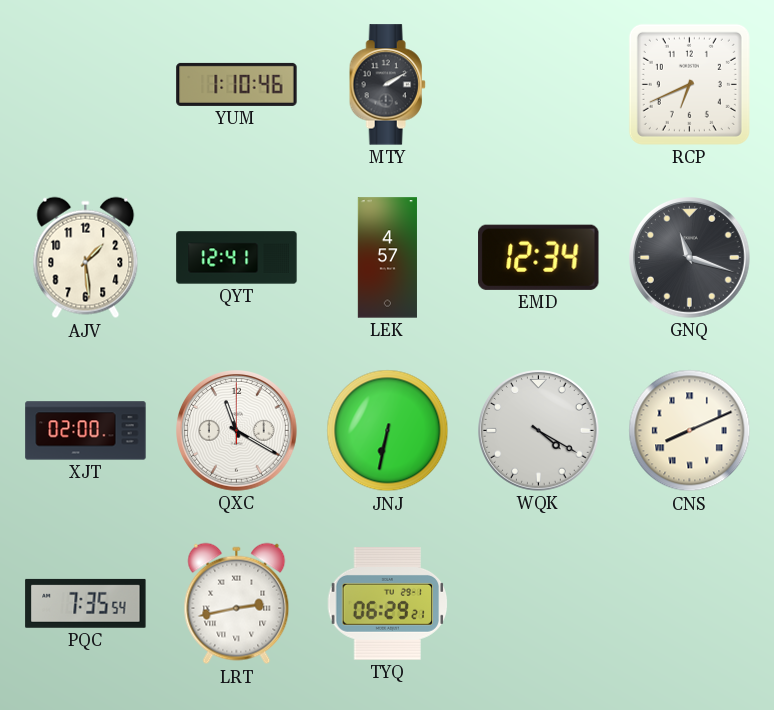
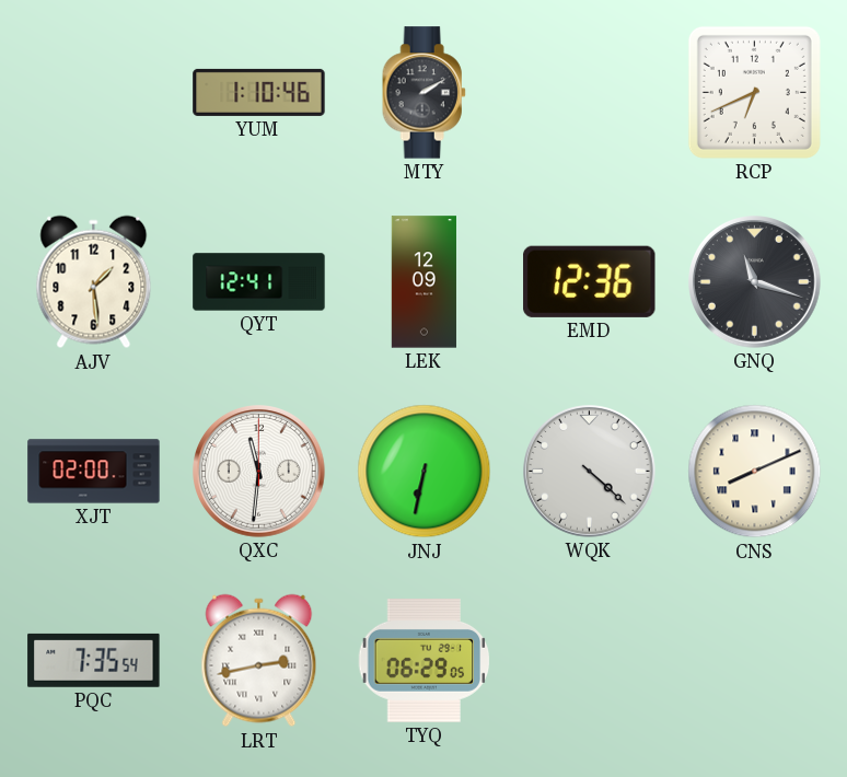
LEK: 4:57 -> 12:09
EMD: 12:34 -> 12:36
QXC: 11:20 -> 11:31
WQK: 4:20 -> 4:22
TYQ: 06:29:21 -> 06:29:05
